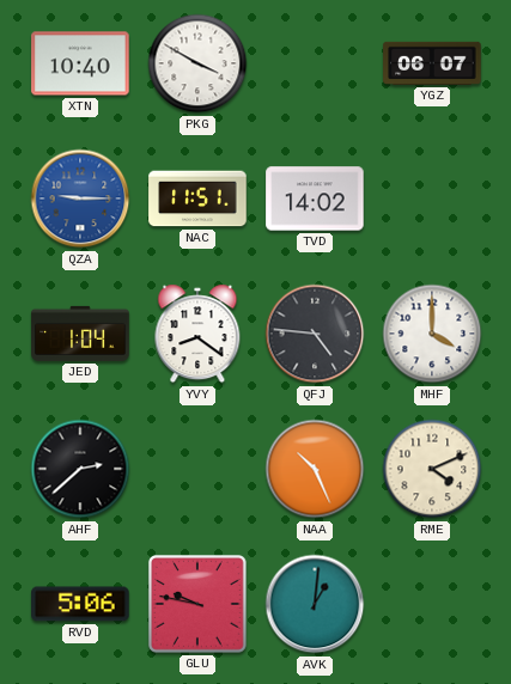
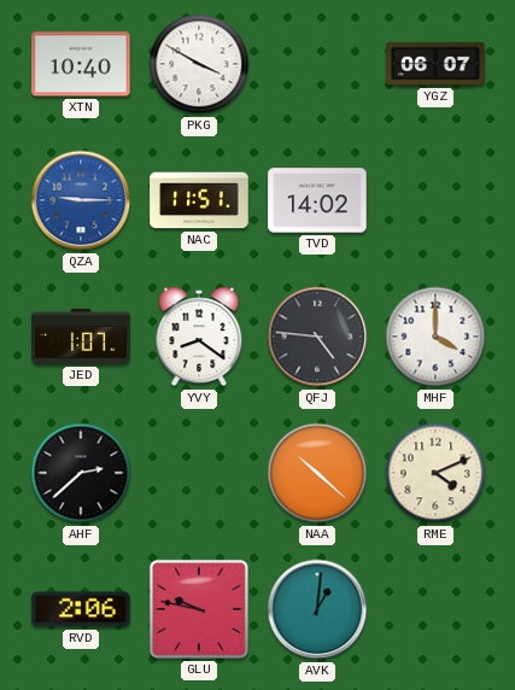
JED: 1:04 -> 1:07
NAA: 10:26 -> 10:22
RVD: 5:06 -> 2:06
